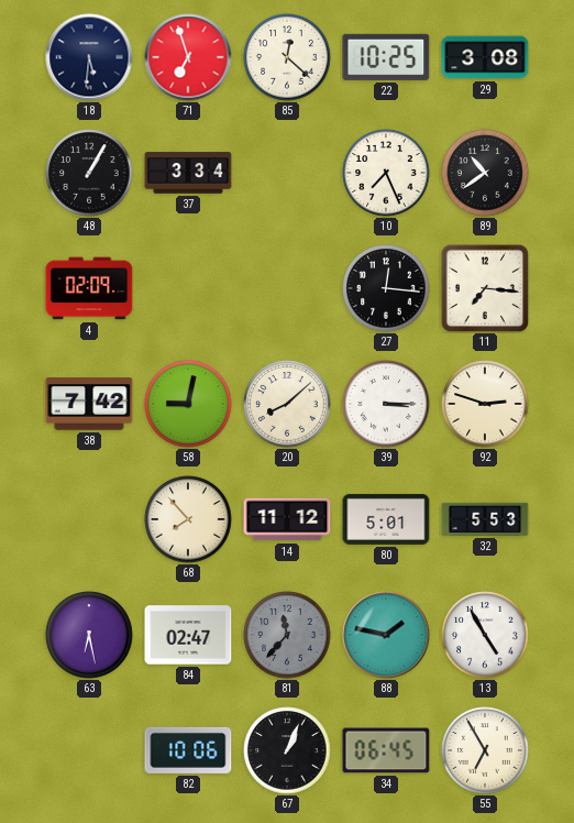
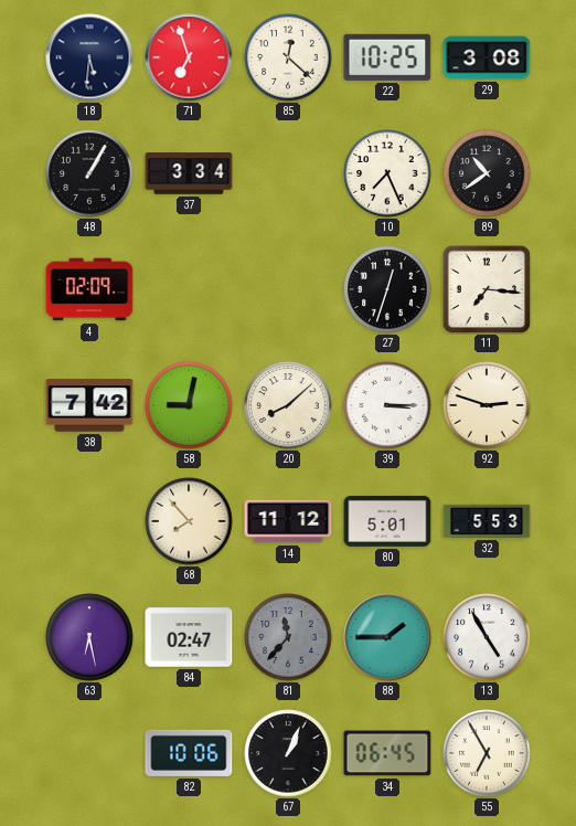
27: 12:16 -> 12:33
88: 1:47 -> 1:45
